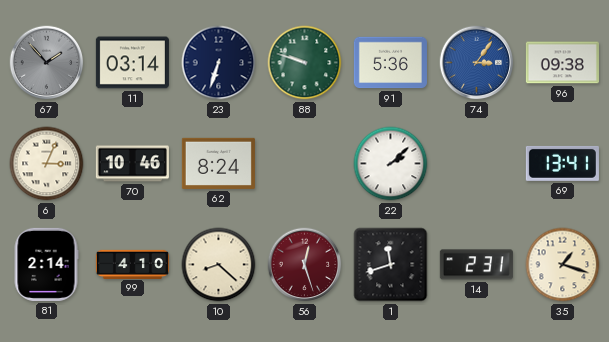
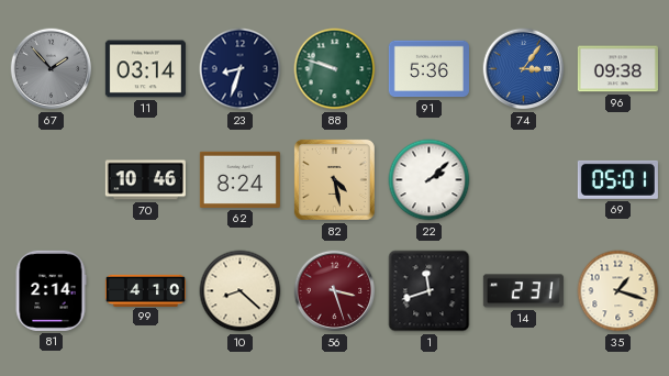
23: 6:33 -> 8:33
6: 3:04 -> none
82: none -> 4:28
69: 13:41 -> 05:01
56: 12:27 -> 3:27
